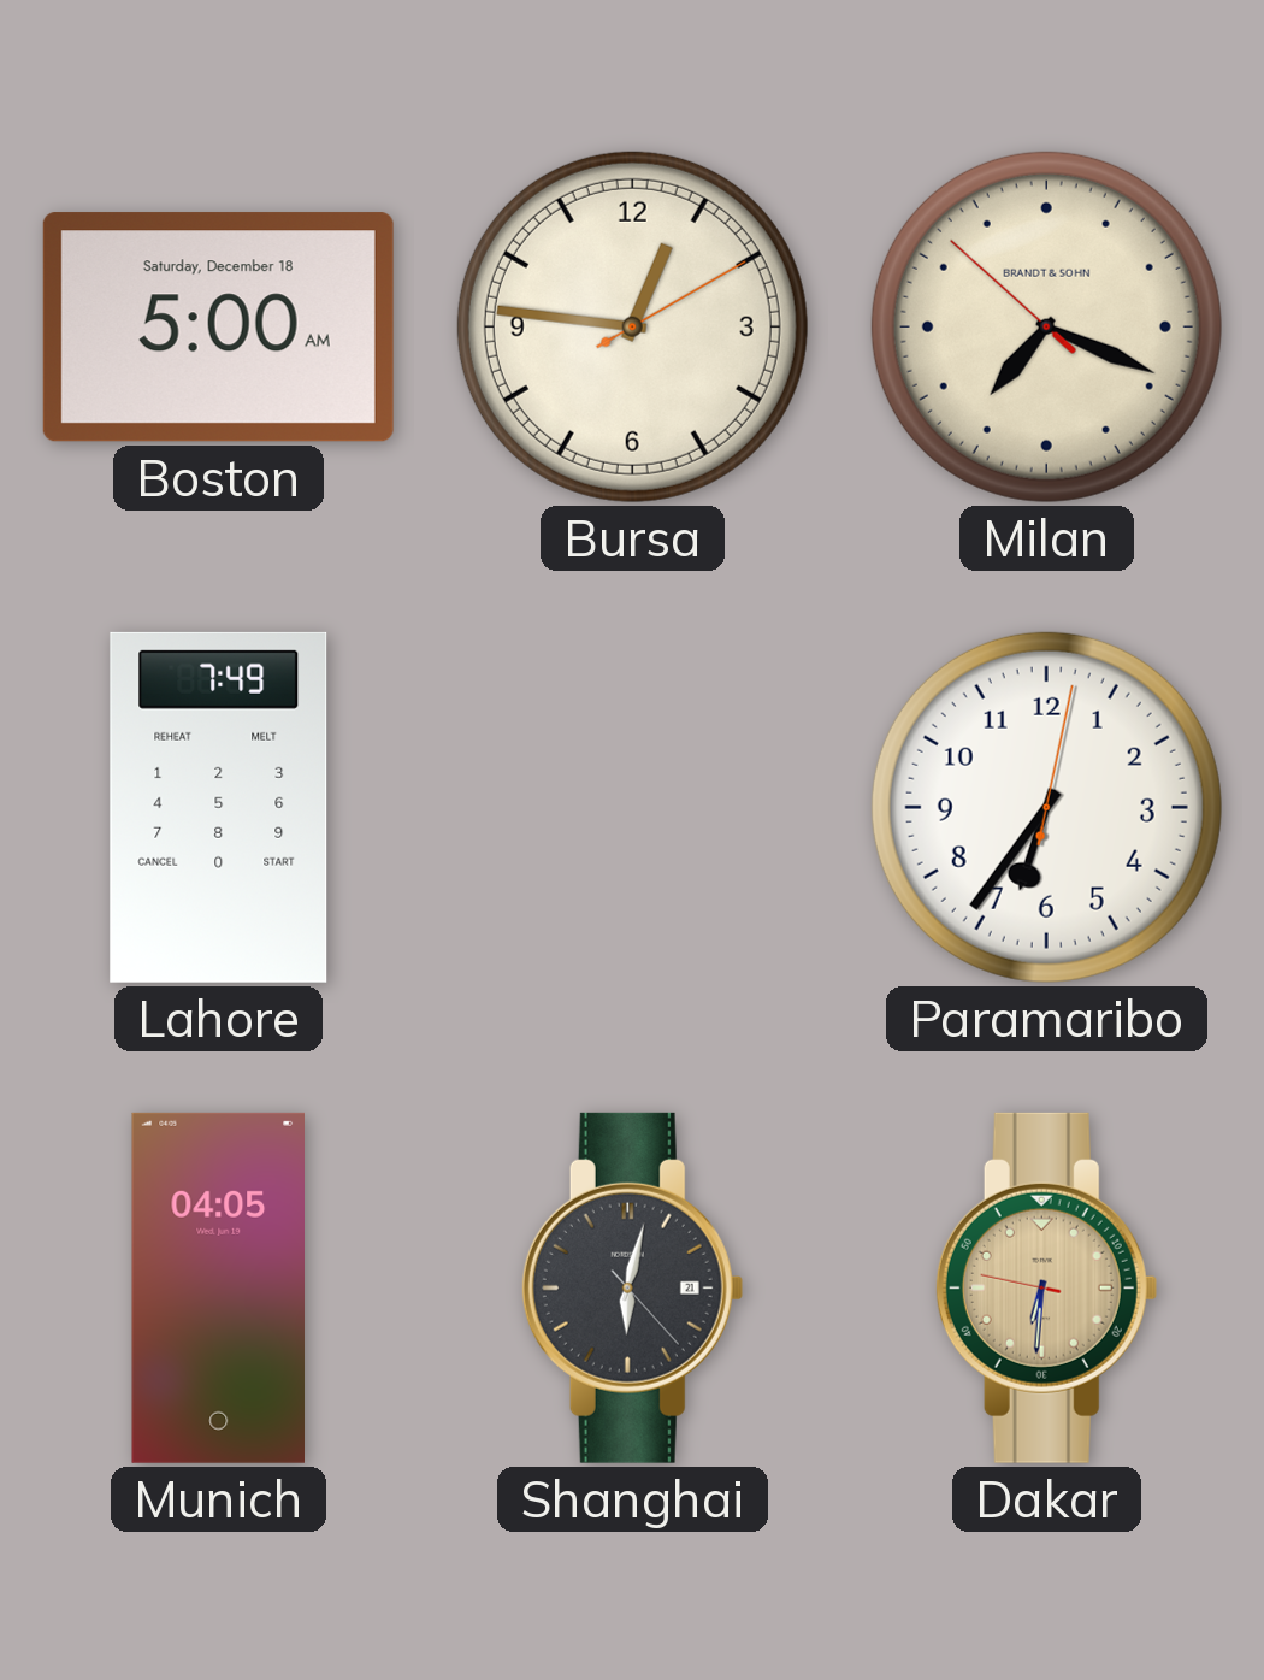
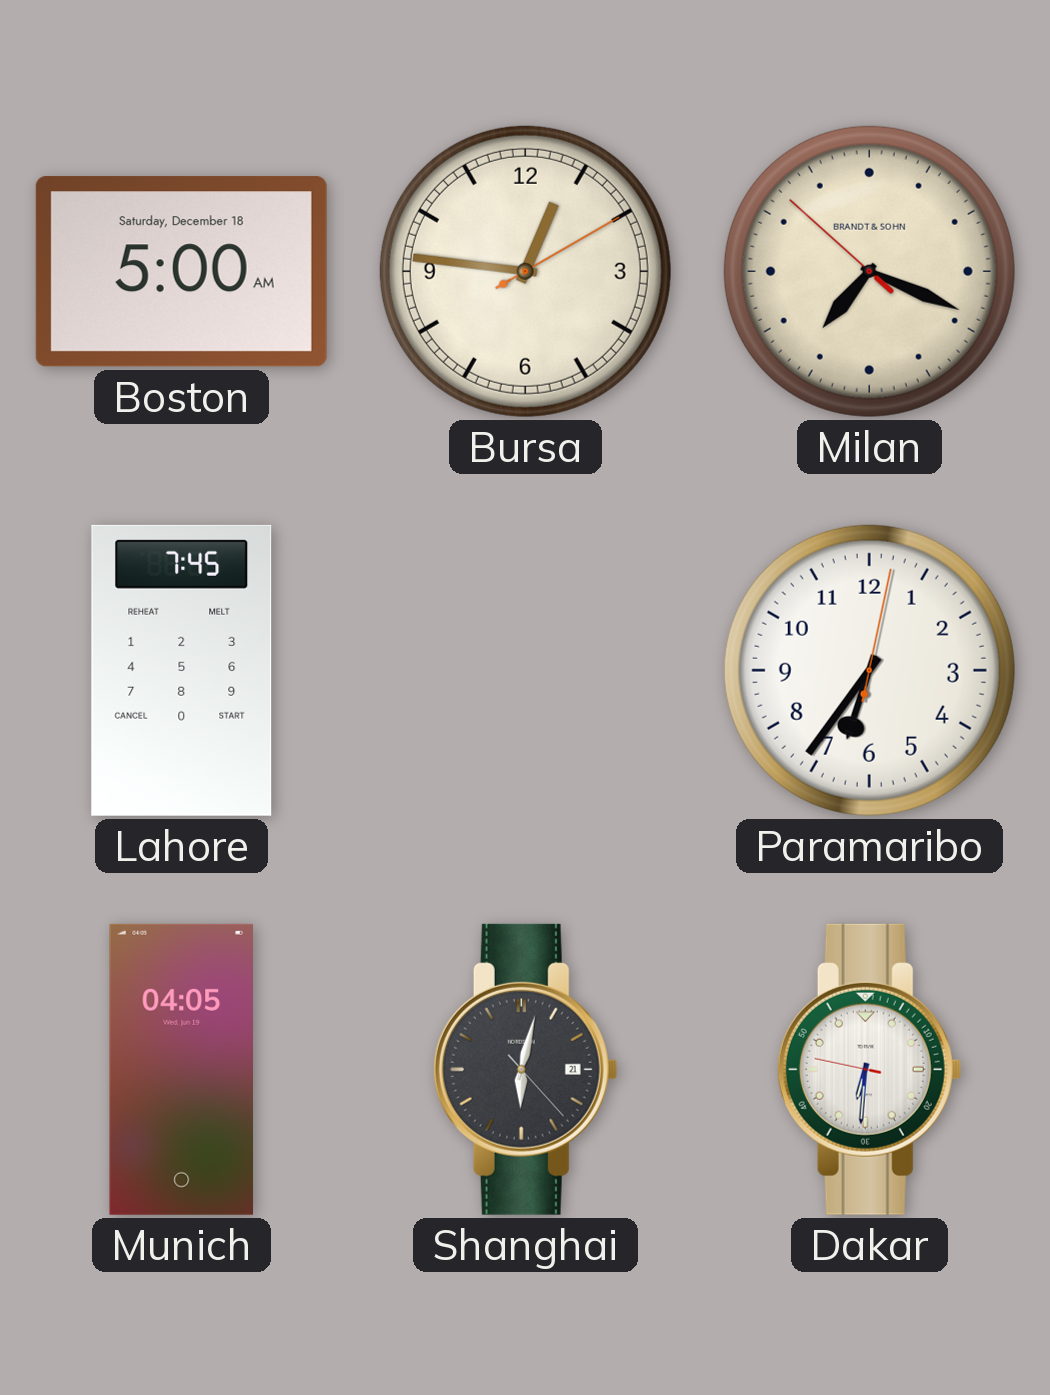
Lahore: 7:49 -> 7:45
Dakar dial: champagne -> white
